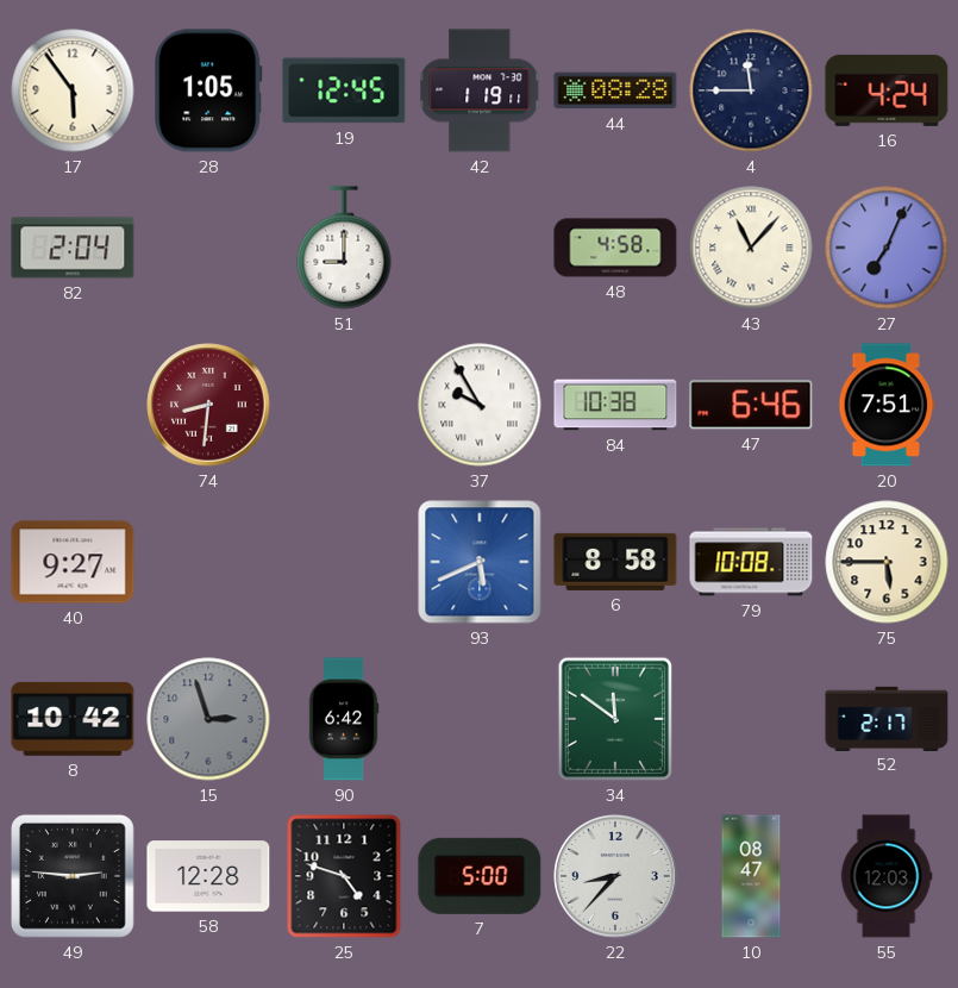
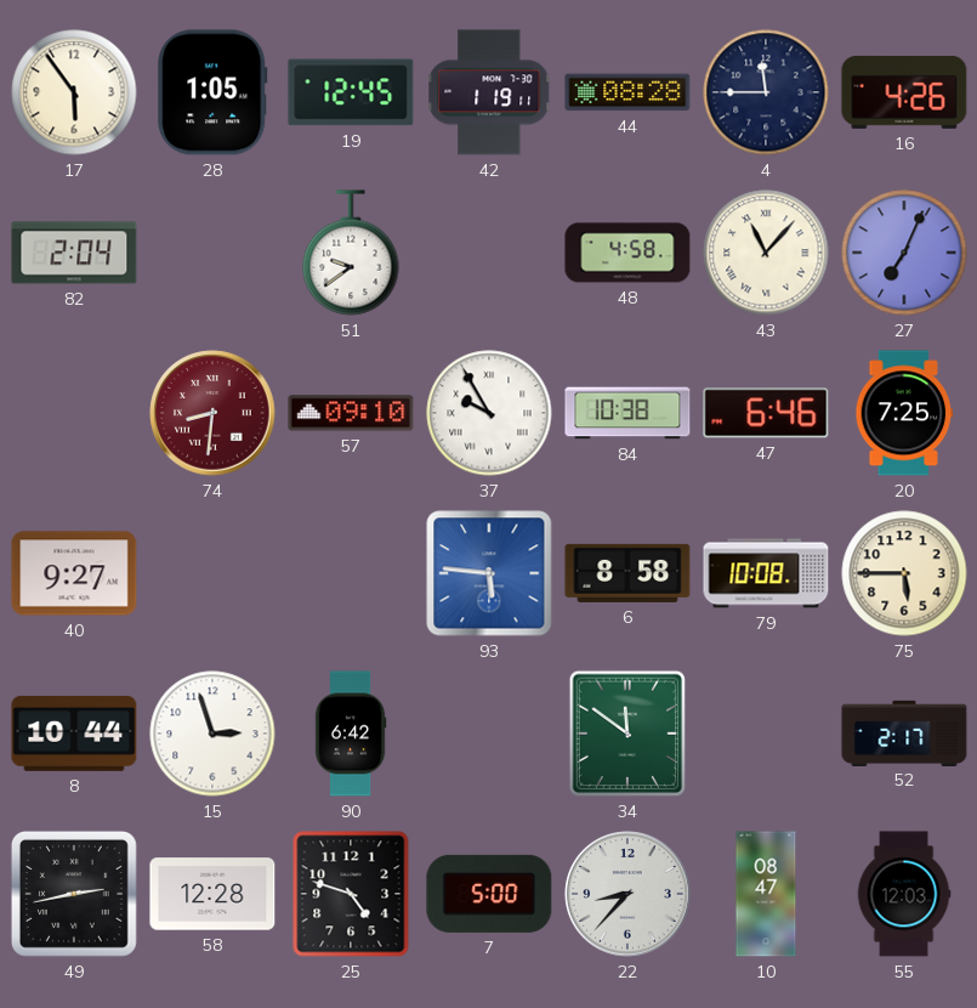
16: 4:24 -> 4:26
51: 9:00 -> 9:39
57: none -> 09:10
20: 7:51 -> 7:25
93: 5:41 -> 5:46
8: 10:42 -> 10:44
15 dial: grey -> white
49: 2:46 -> 2:43
